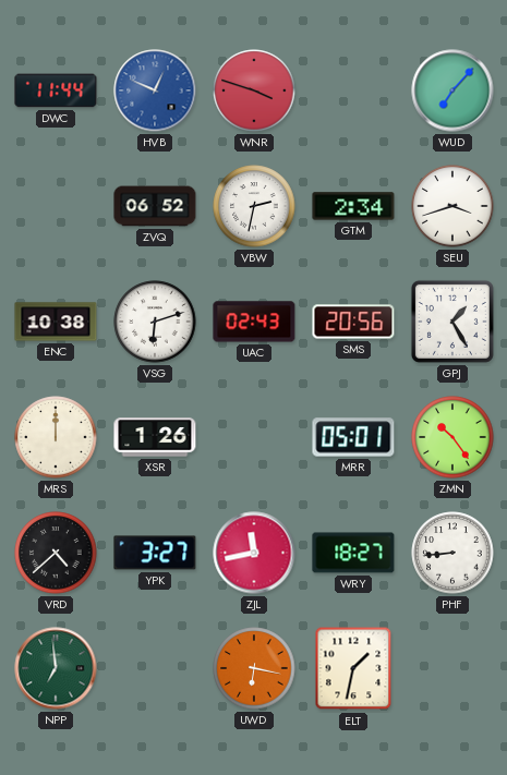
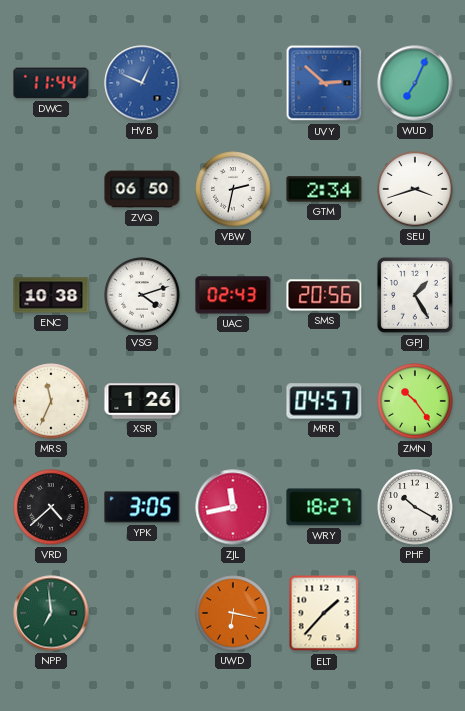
WNR: 3:48 -> none
UVY: none -> 2:52
WUD: 7:07 -> 7:04
ZVQ: 06:52 -> 06:50
VSG: 6:12 -> 4:12
MRS: 12:00 -> 11:34
MRR: 05:01 -> 04:57
YPK: 3:27 -> 3:05
PHF: 8:44 -> 10:20
ELT: 1:32 -> 1:37
